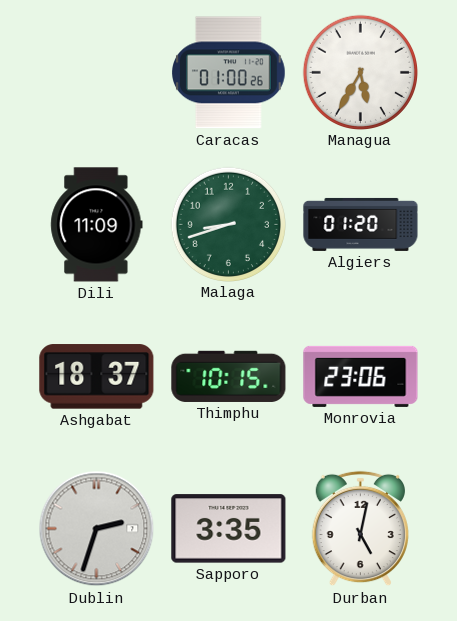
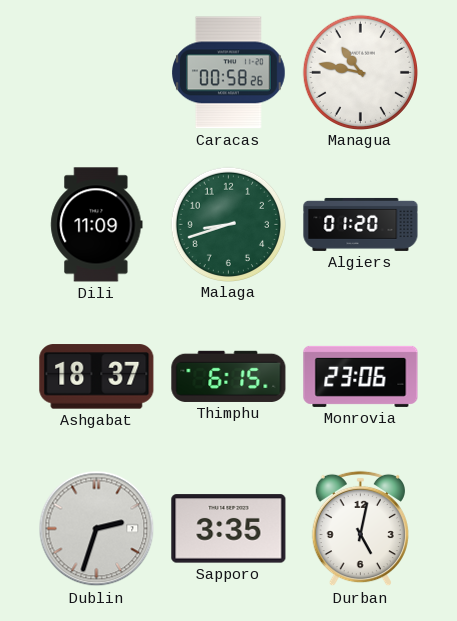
Caracas: 01:00 -> 00:58
Managua: 5:35 -> 10:47
Thimphu: 10:15 -> 6:15
